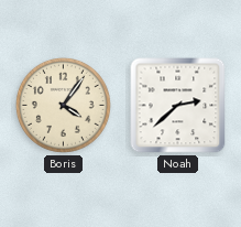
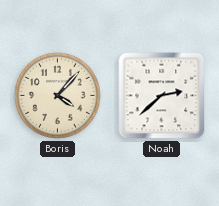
Boris: 4:06 -> 4:07
